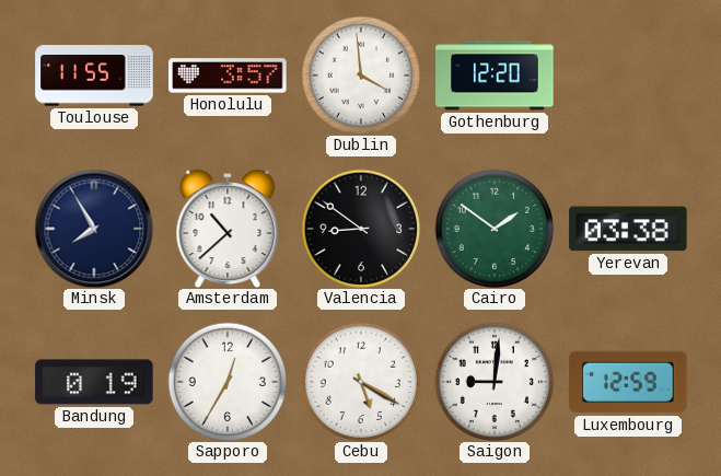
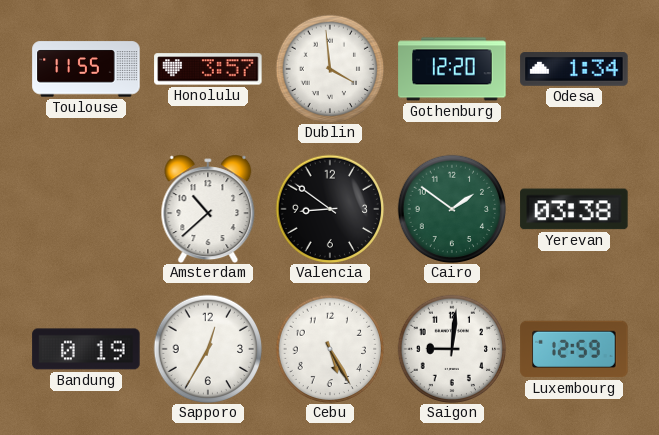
Odesa: none -> 1:34
Minsk: 7:55 -> none
Cebu: 5:20 -> 5:25
